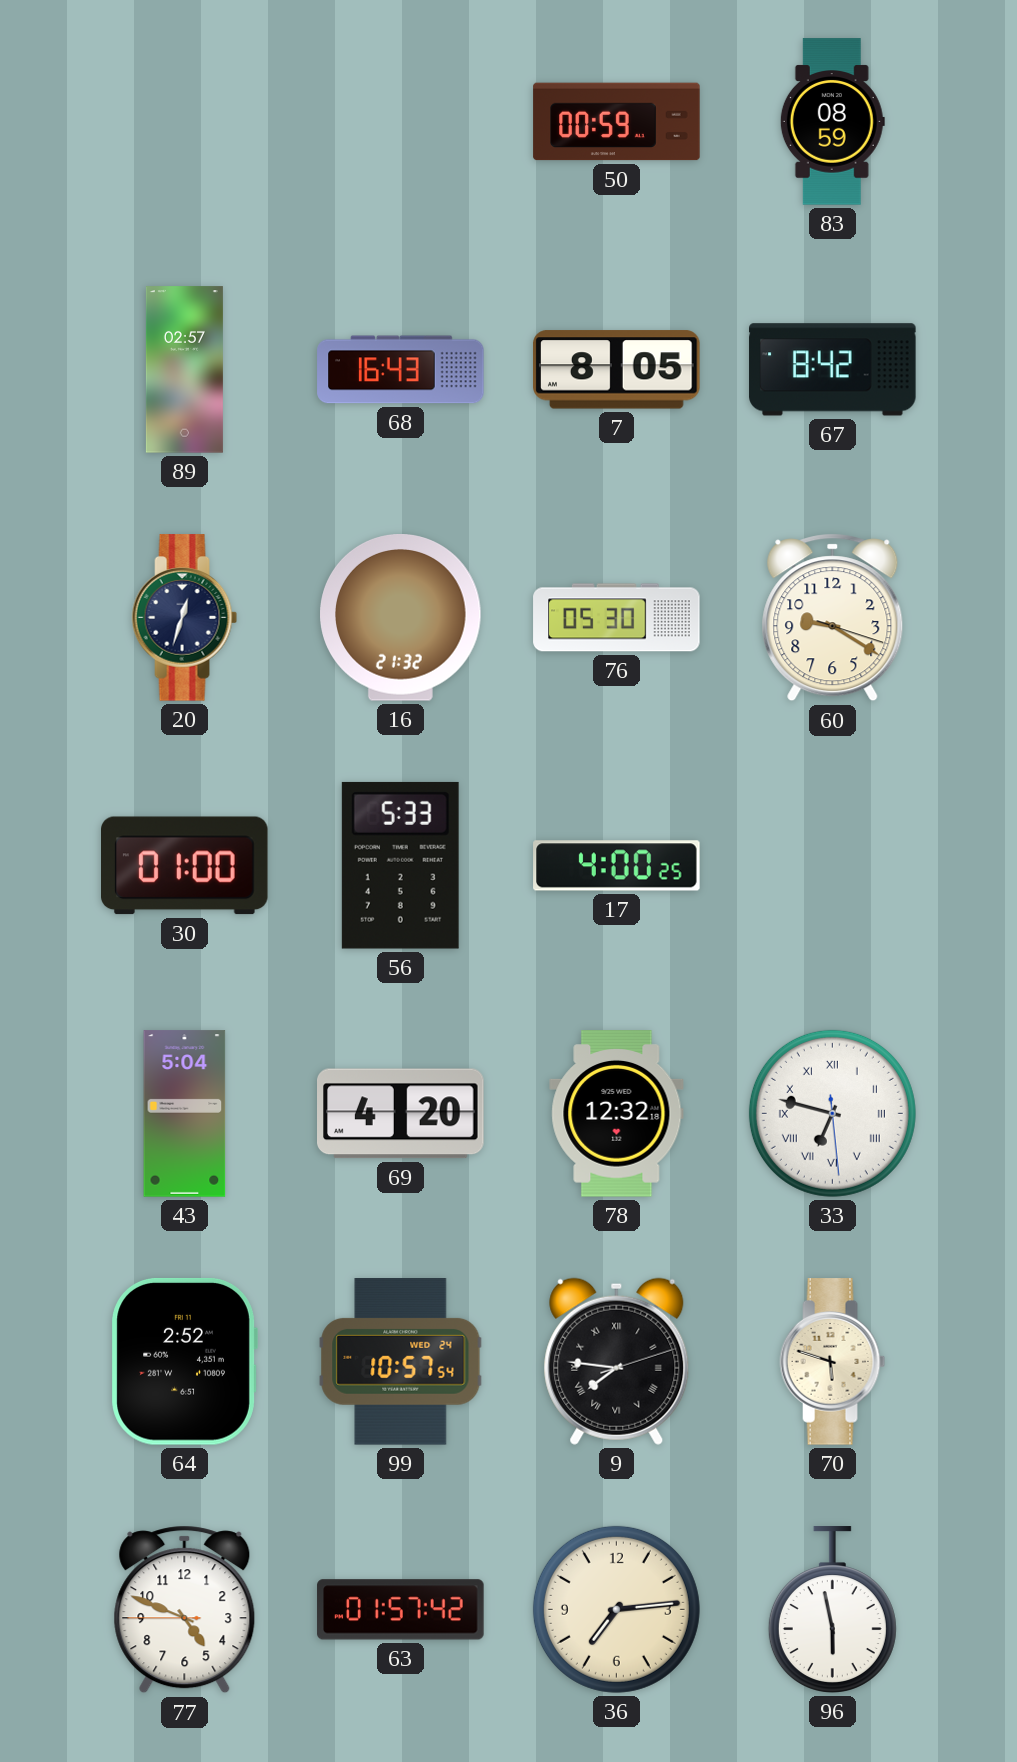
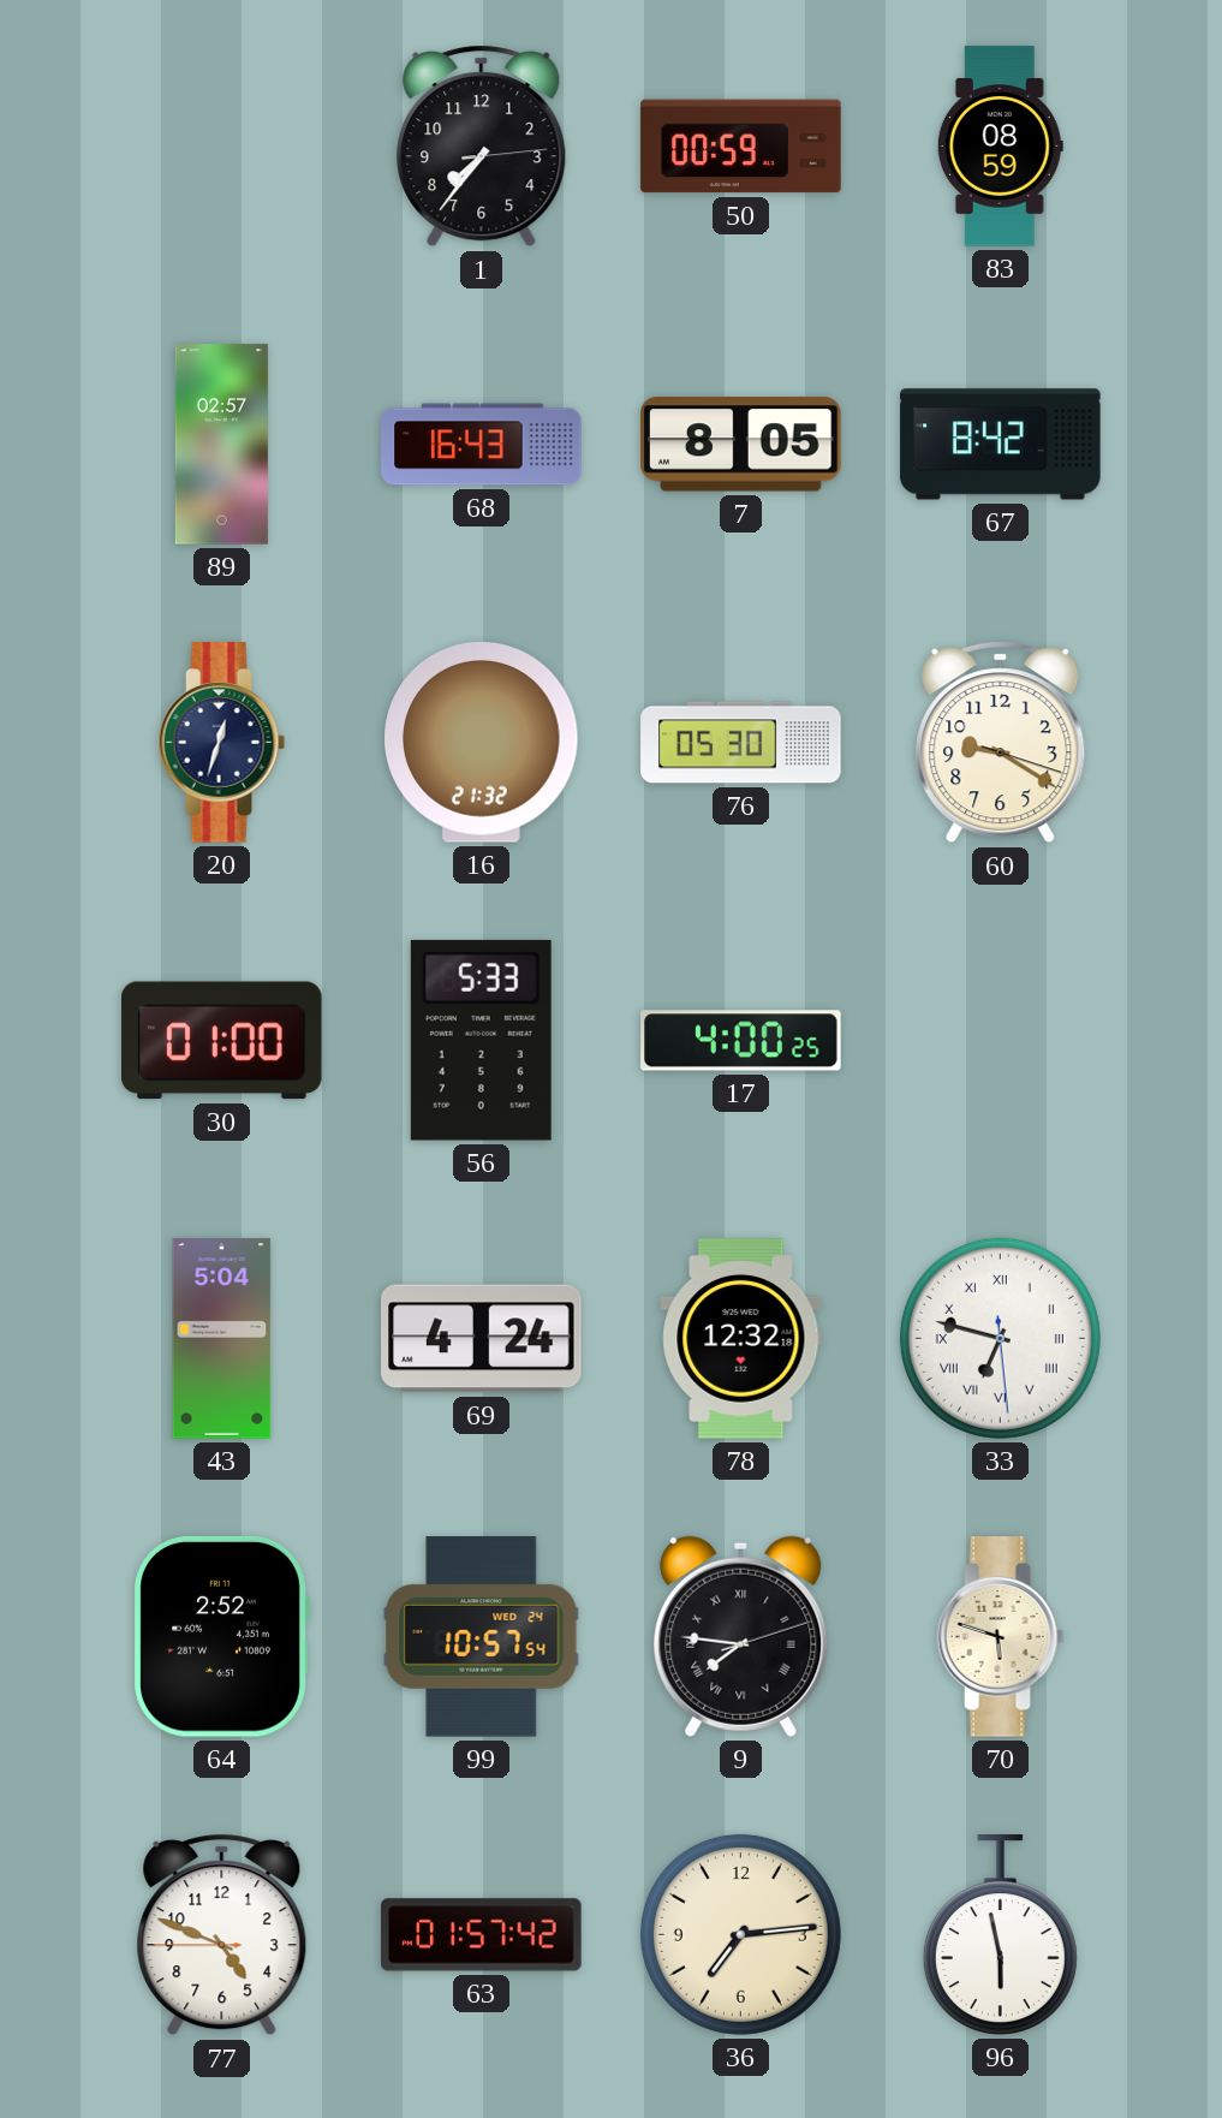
1: none -> 7:36
69: 4:20 -> 4:24
